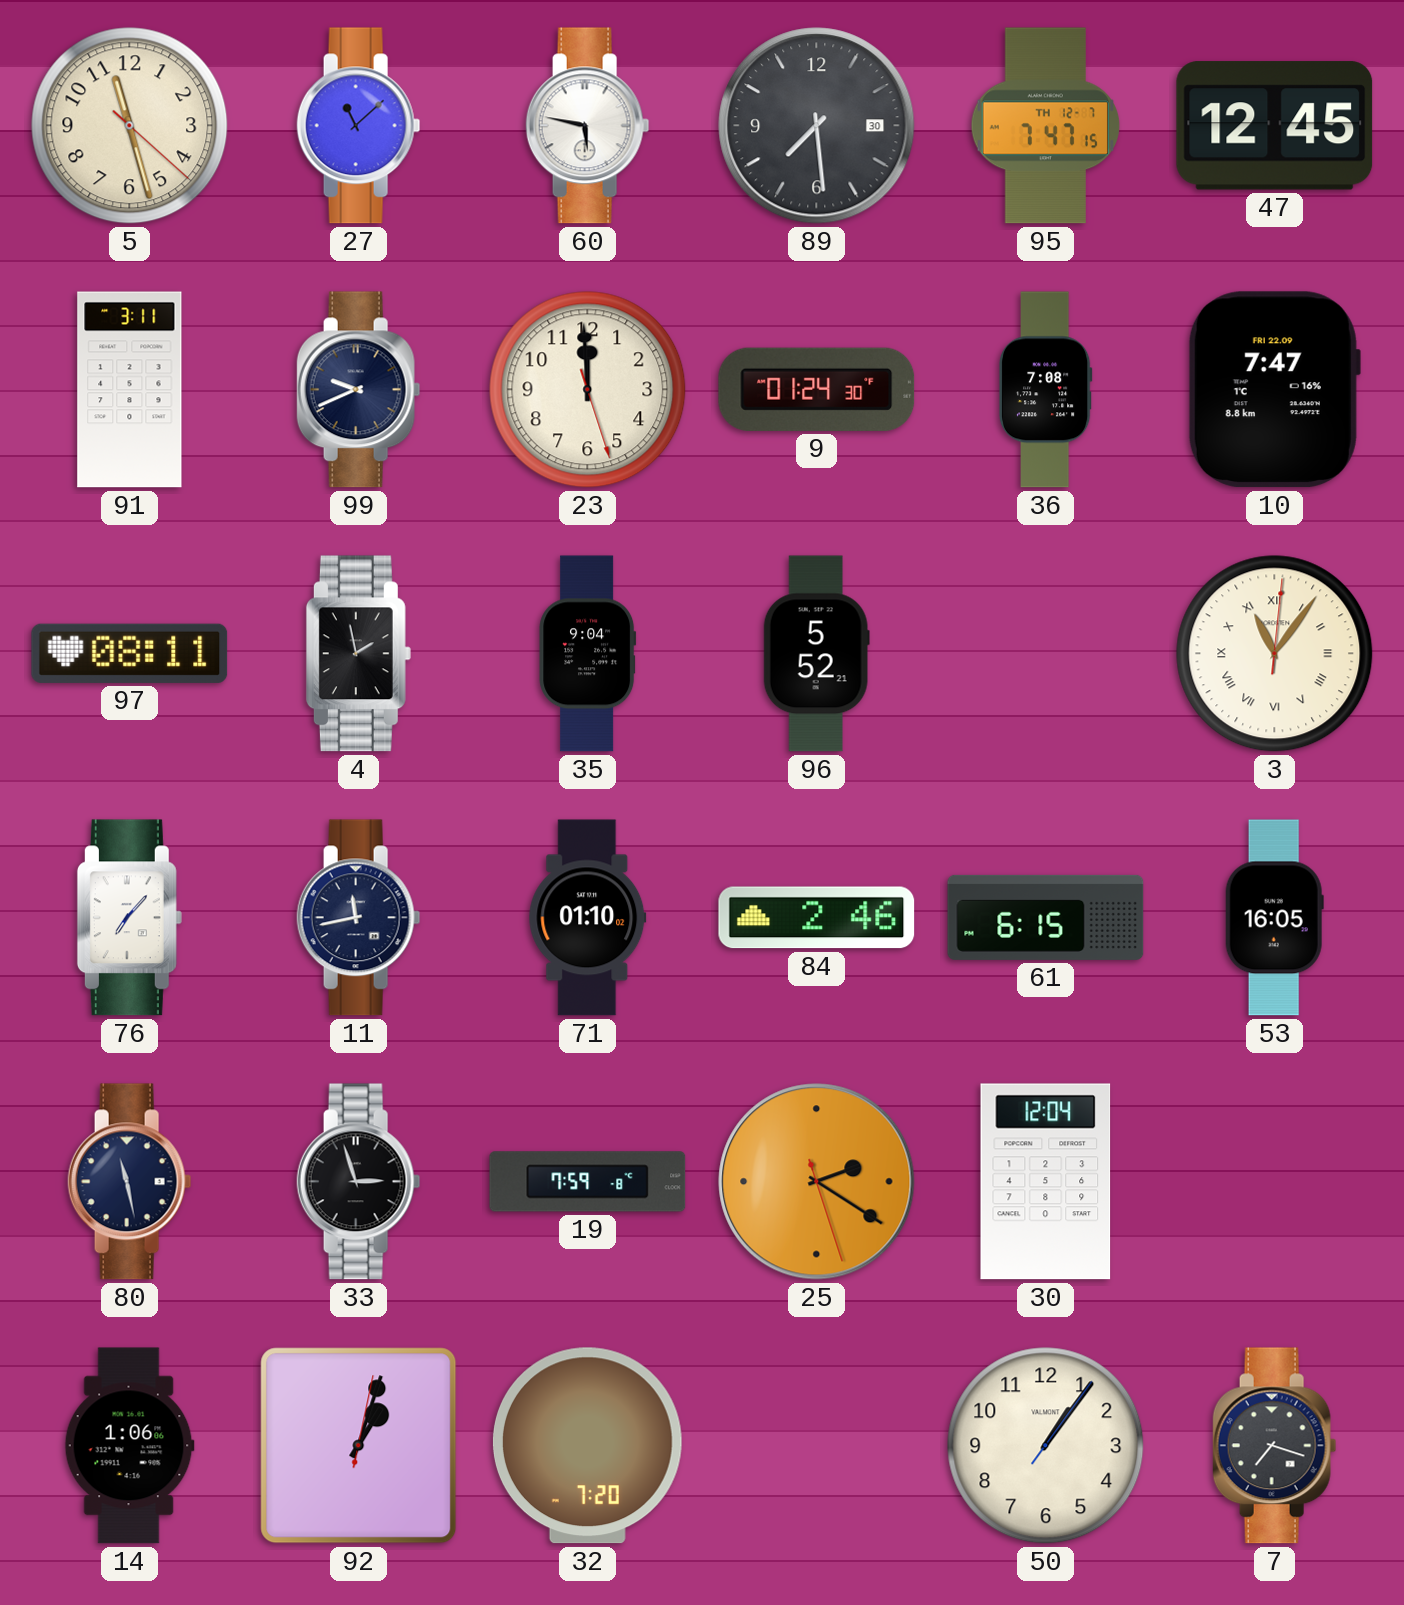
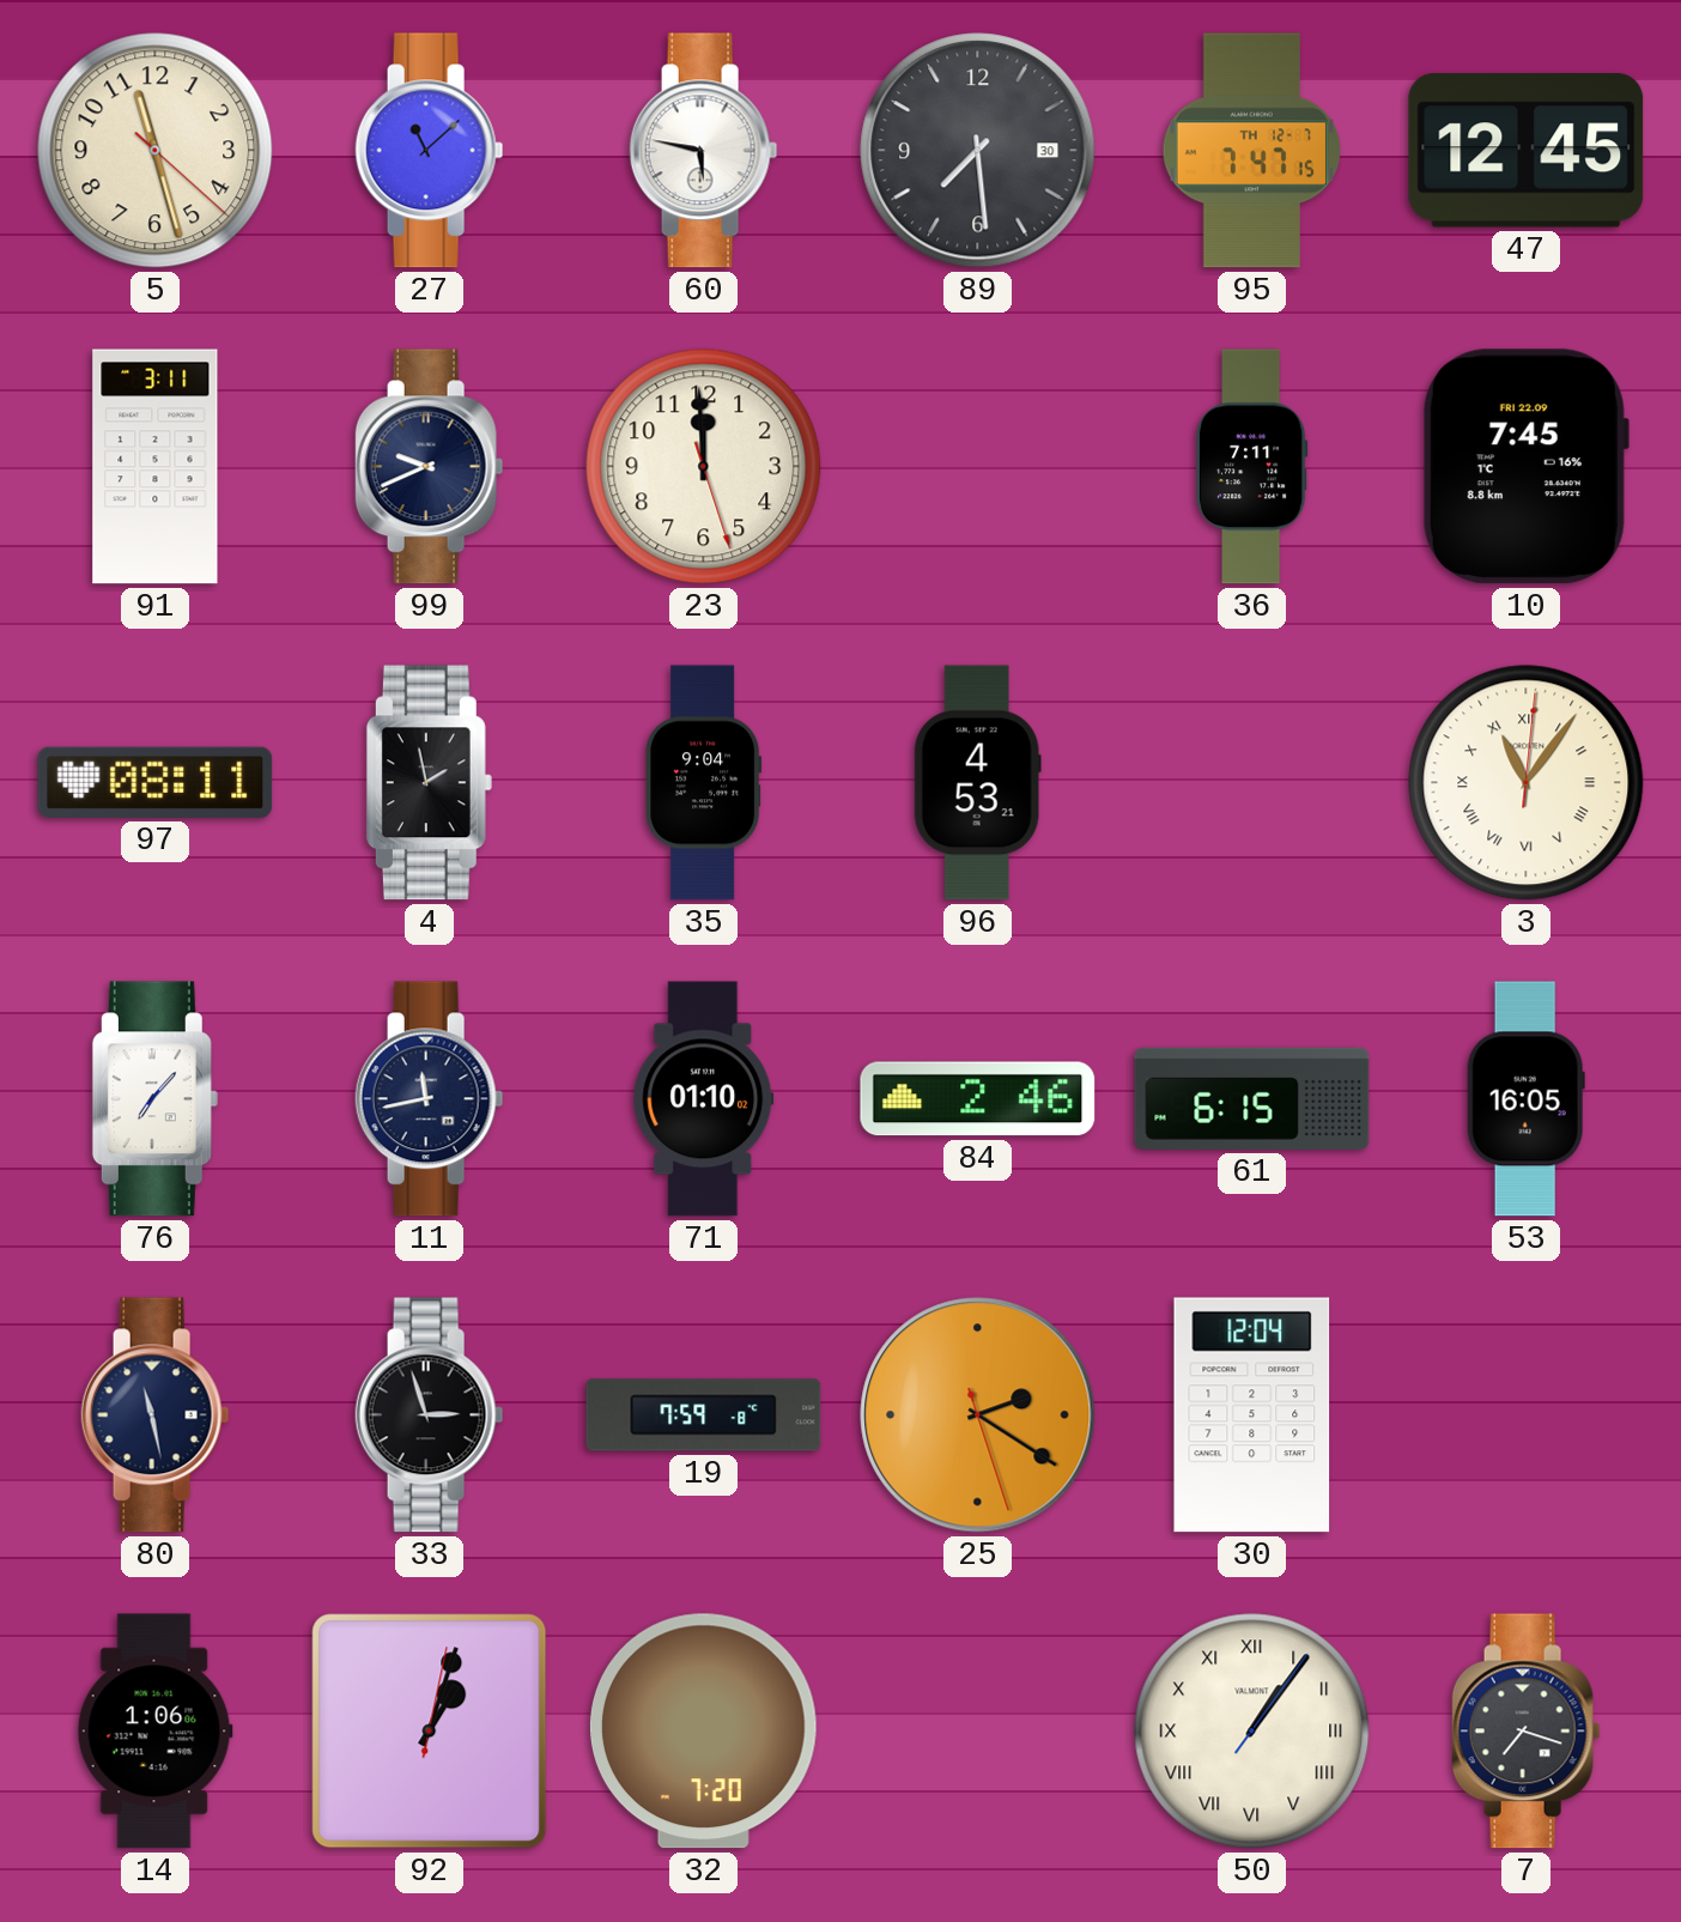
9: 01:24 -> none
36: 7:08 -> 7:11
10: 7:47 -> 7:45
96: 5:52 -> 4:53
50 numerals: Arabic -> Roman
